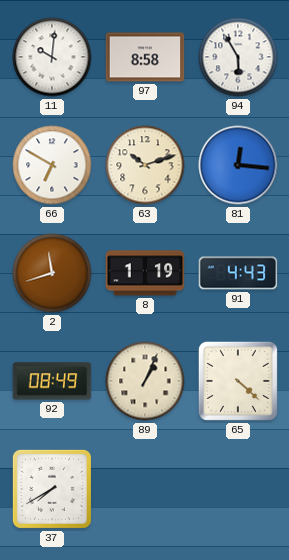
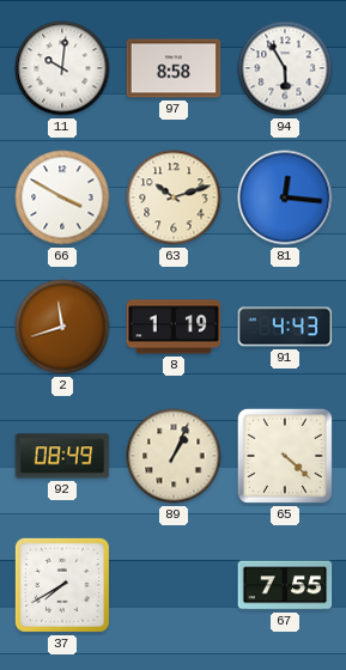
66: 6:50 -> 3:50
67: none -> 7:55
